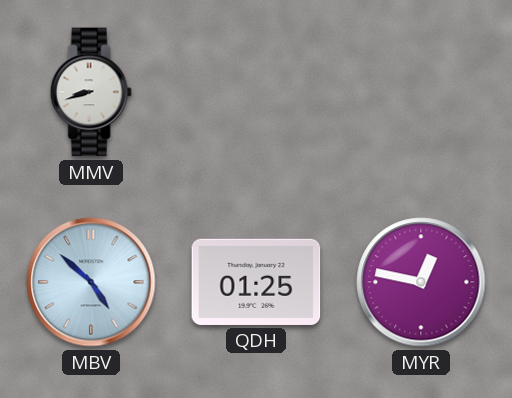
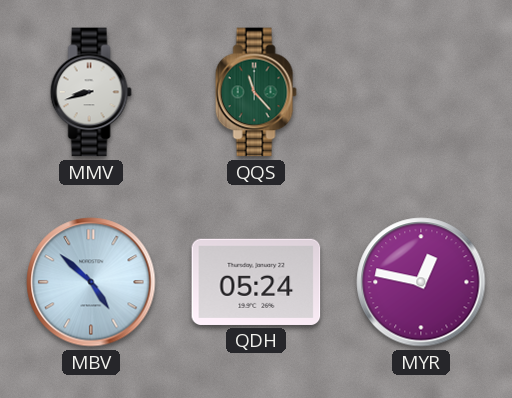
QQS: none -> 11:23
QDH: 01:25 -> 05:24
